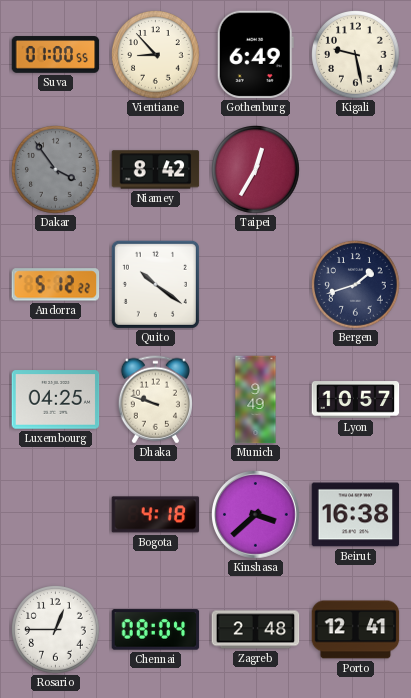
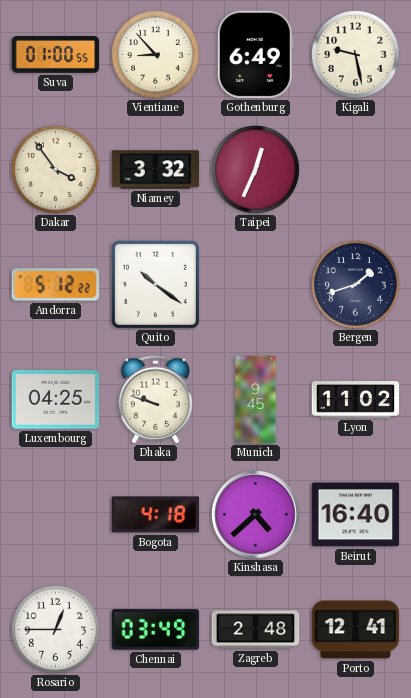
Dakar dial: grey -> cream
Niamey: 8:42 -> 3:32
Taipei: 12:35 -> 12:34
Munich: 9:49 -> 9:45
Lyon: 10:57 -> 11:02
Kinshasa: 3:38 -> 4:38
Beirut: 16:38 -> 16:40
Chennai: 08:04 -> 03:49
